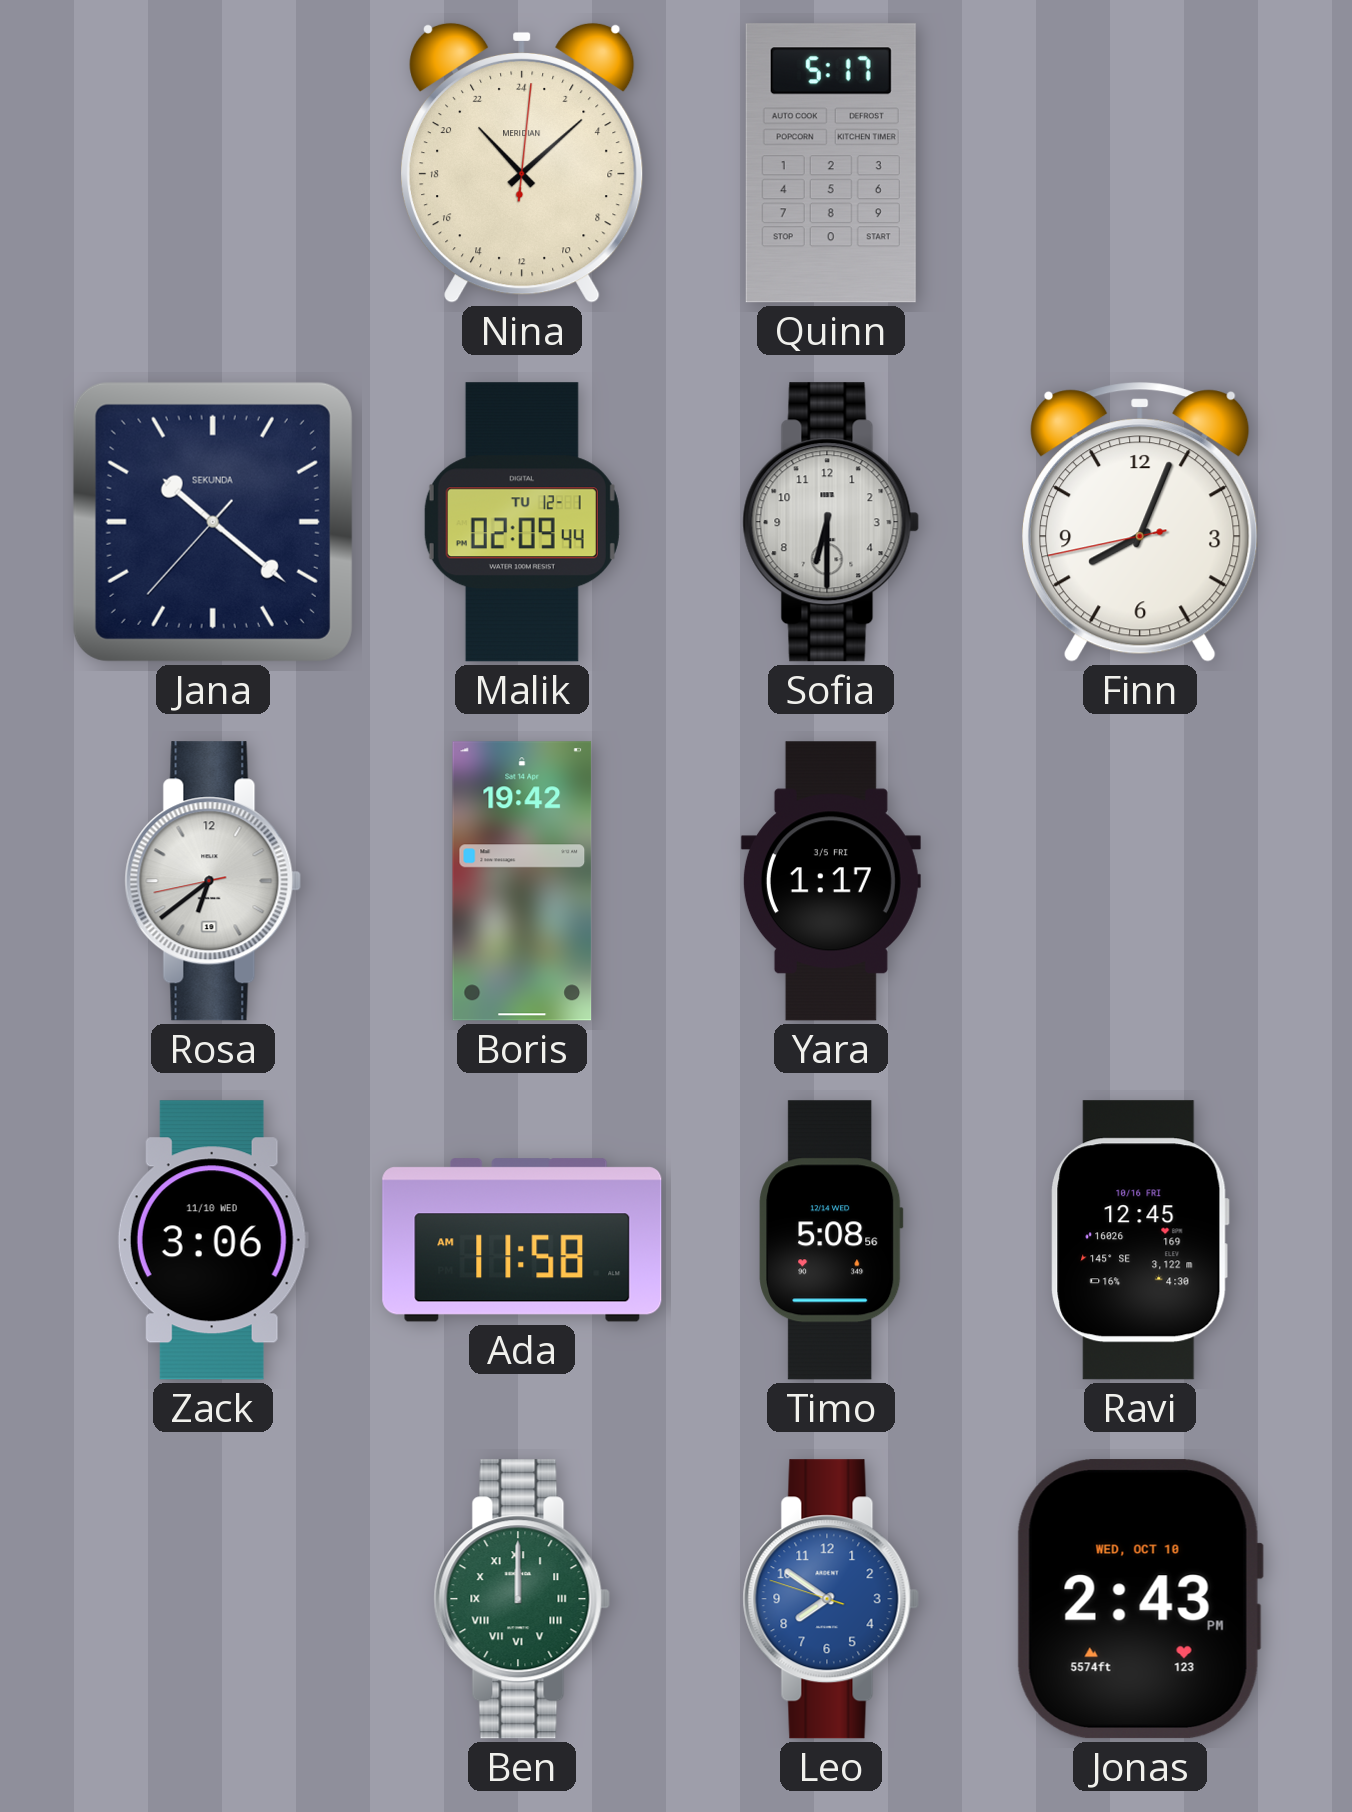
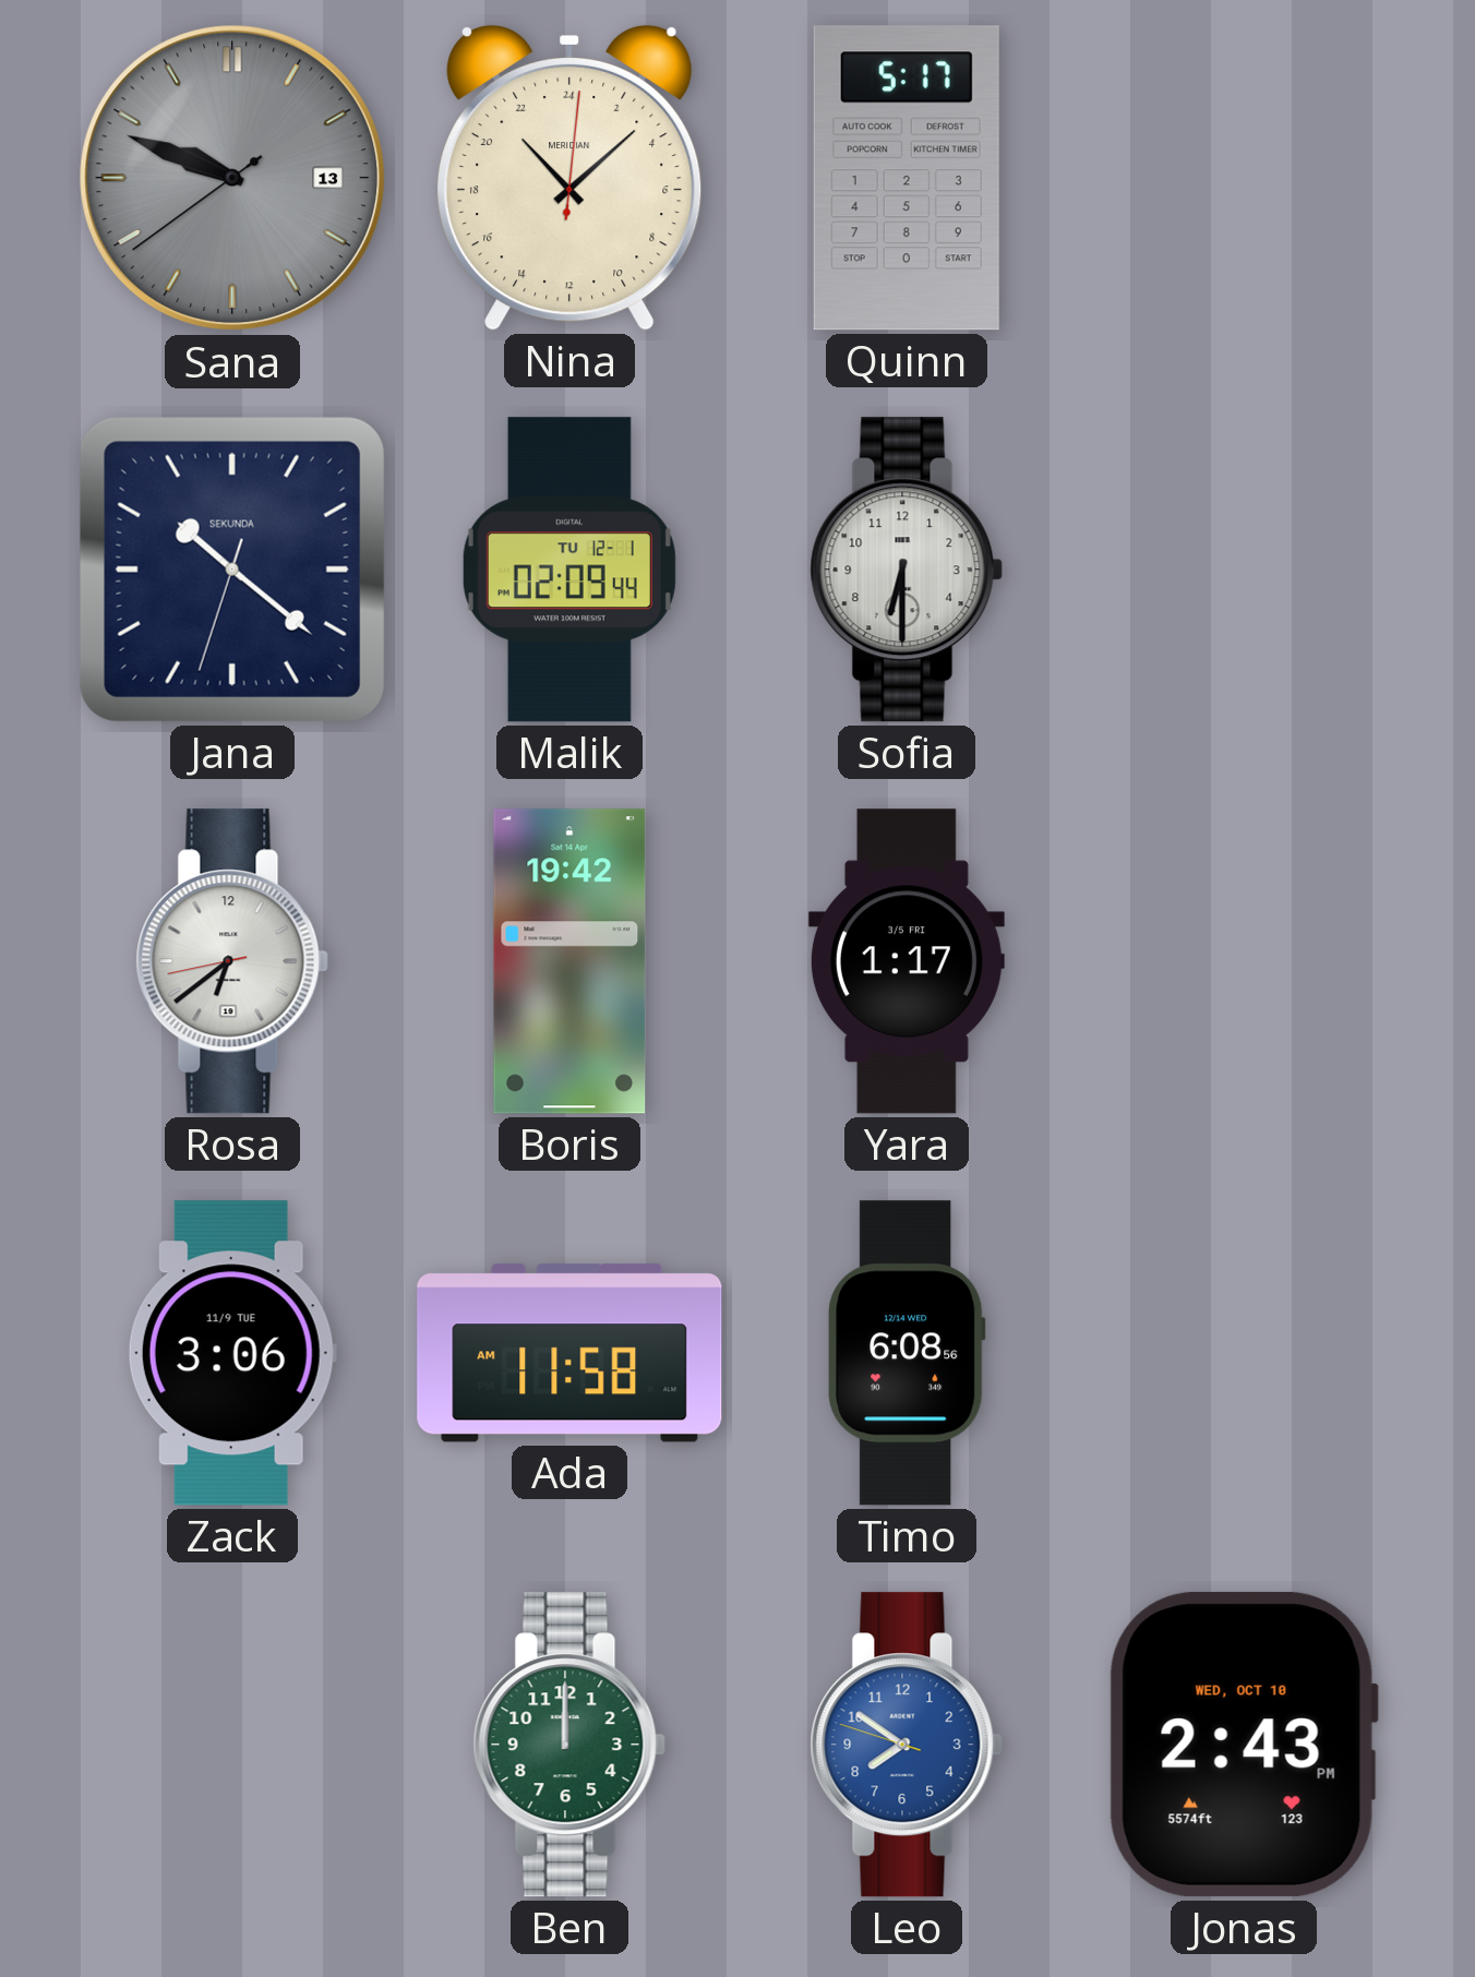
Sana: none -> 9:48
Jana: 10:21:37 -> 10:21:33
Finn: 8:03 -> none
Zack date: 11/10 WED -> 11/9 TUE
Timo: 5:08 -> 6:08
Ravi: 12:45 -> none
Ben numerals: Roman -> Arabic
